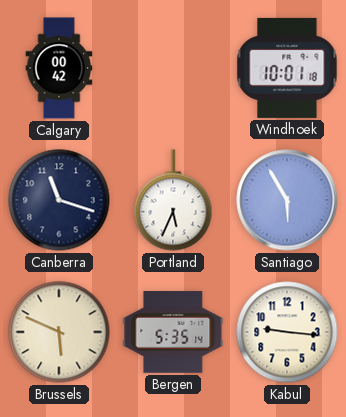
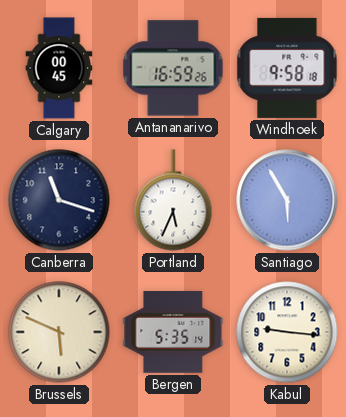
Calgary: 00:42 -> 00:45
Antananarivo: none -> 16:59
Windhoek: 10:01 -> 9:58
